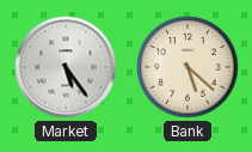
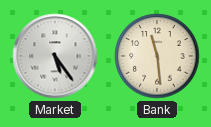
Bank: 5:22 -> 11:29
